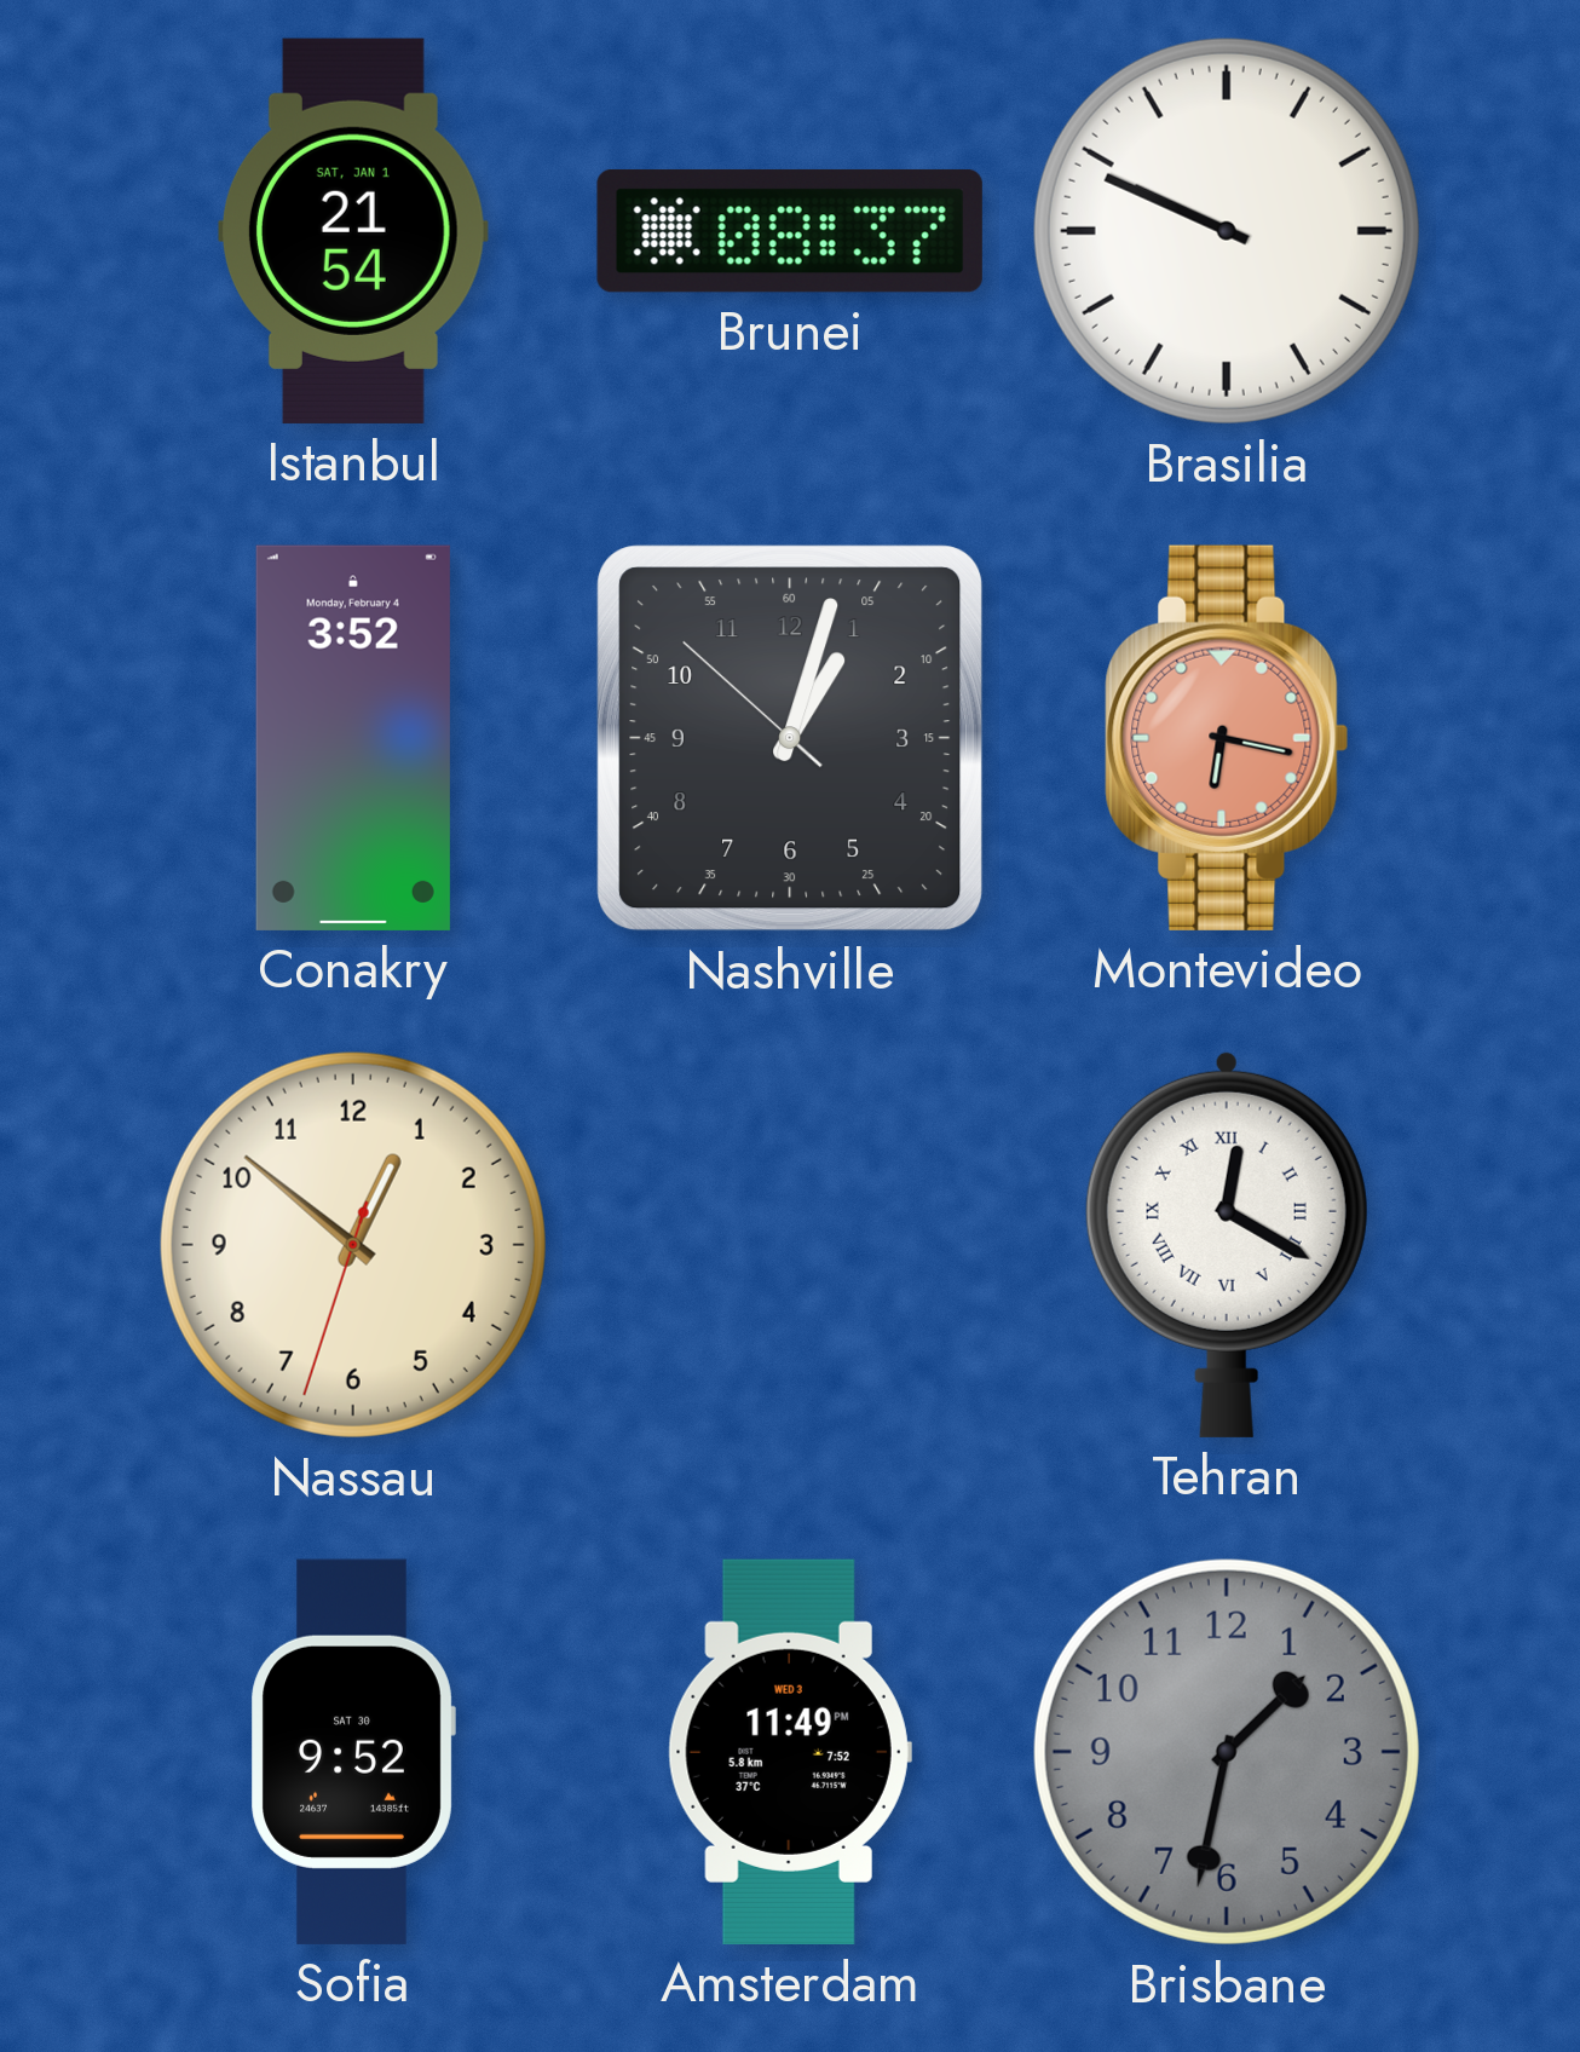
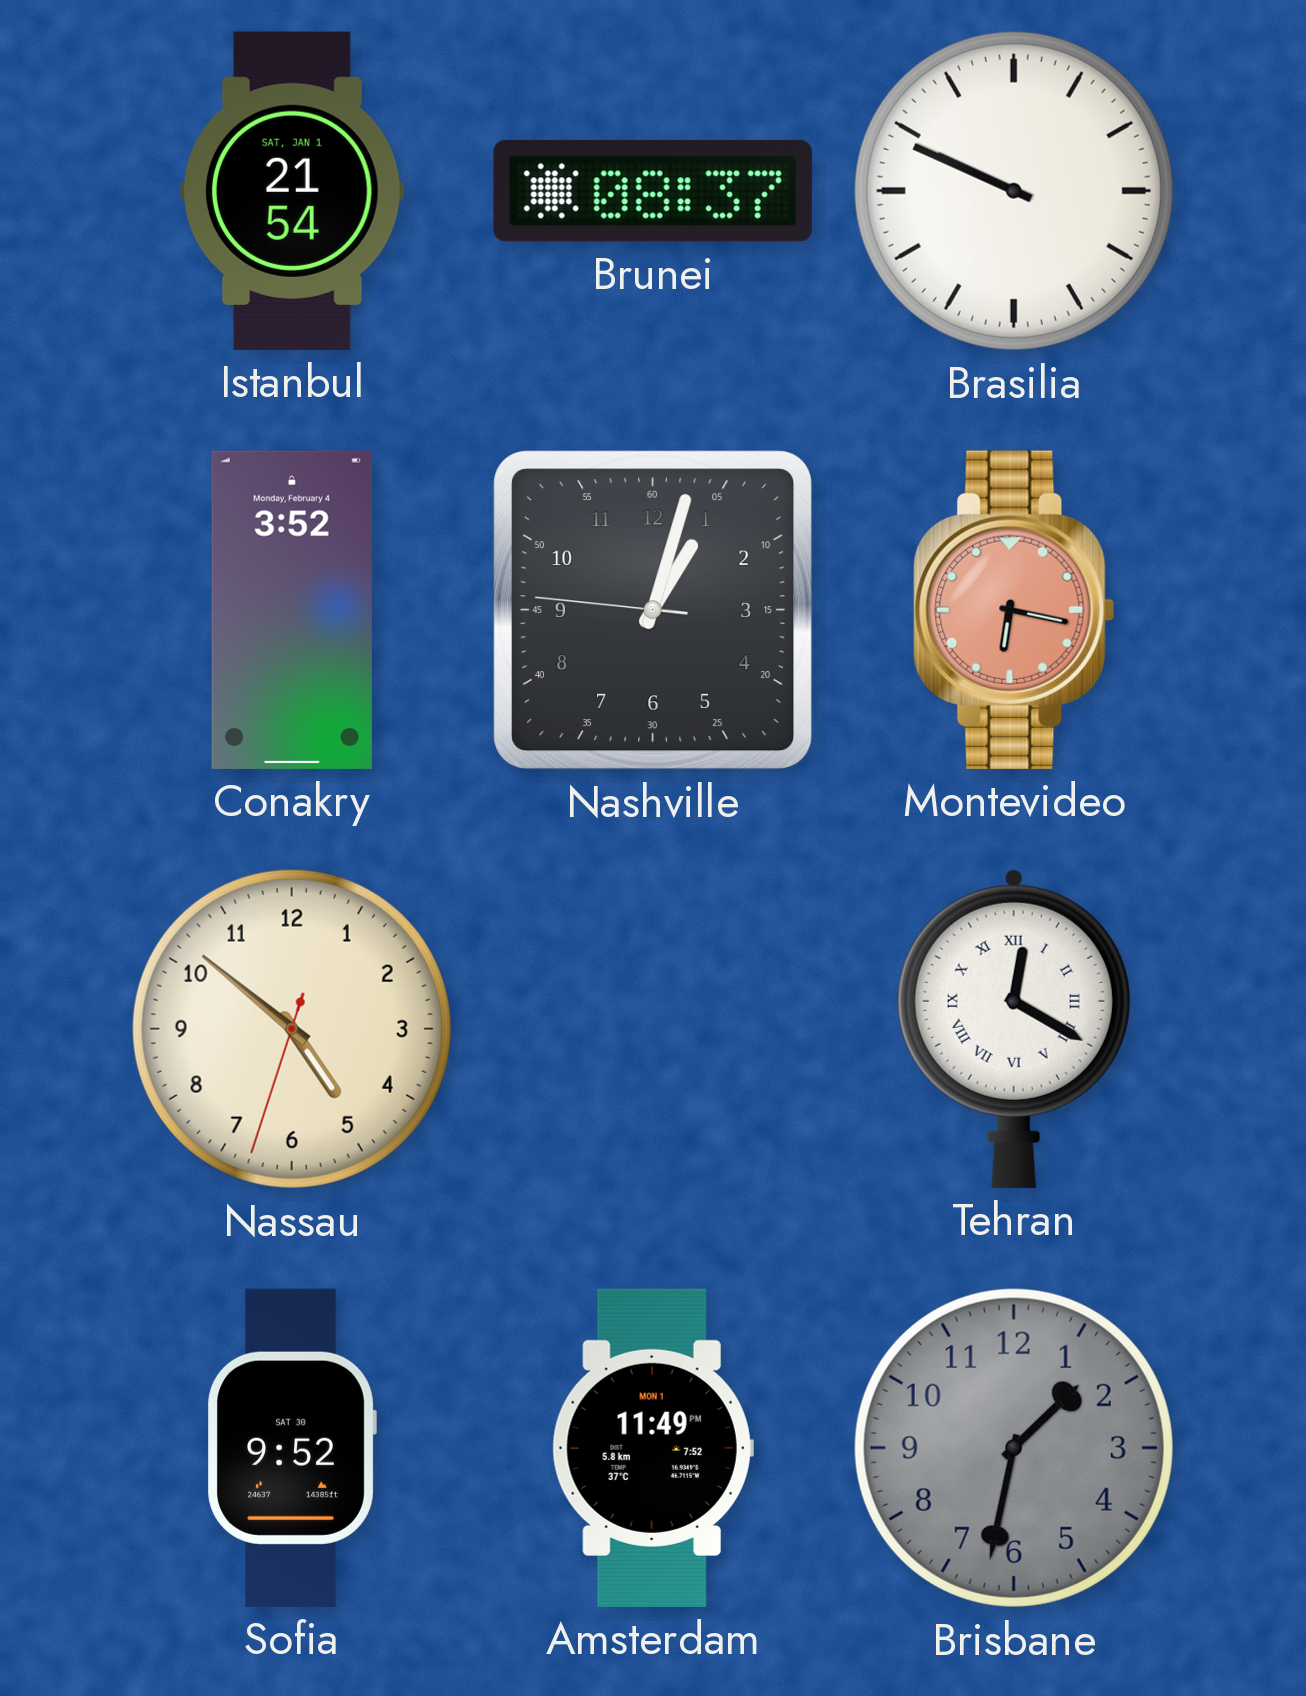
Nashville: 1:02:52 -> 1:02:46
Nassau: 12:51 -> 4:51
Amsterdam date: WED 3 -> MON 1
